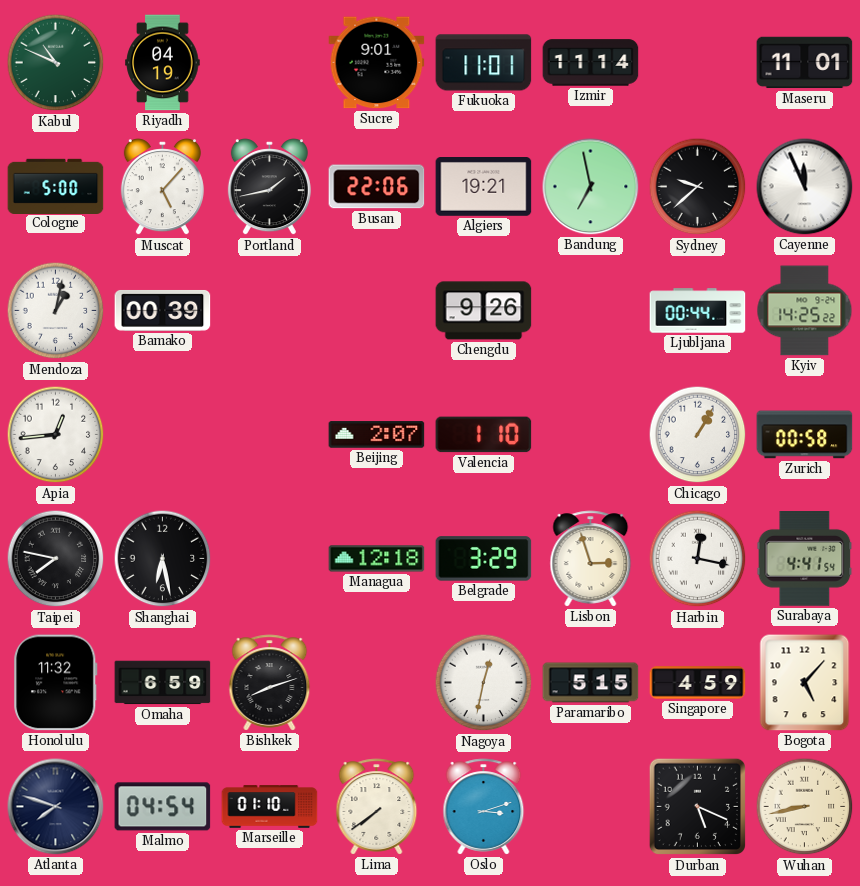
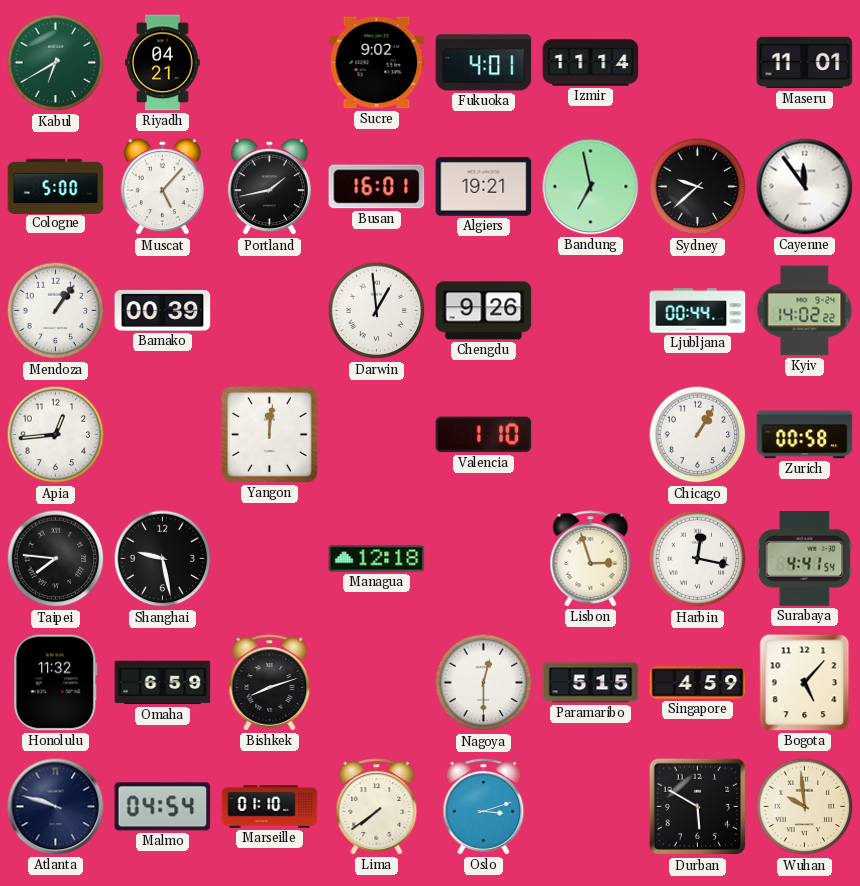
Kabul: 10:49 -> 6:40
Riyadh: 04:19 -> 04:21
Sucre: 9:01 -> 9:02
Fukuoka: 11:01 -> 4:01
Busan: 22:06 -> 16:01
Cayenne: 11:56 -> 11:54
Mendoza: 1:02 -> 1:06
Darwin: none -> 12:59
Kyiv: 14:25 -> 14:02
Yangon: none -> 12:01
Beijing: 2:07 -> none
Taipei: 7:47 -> 7:46
Shanghai: 6:28 -> 9:28
Belgrade: 3:29 -> none
Nagoya: 12:32 -> 12:30
Atlanta: 7:48 -> 9:48
Durban: 5:19 -> 5:50
Wuhan: 8:43 -> 9:59
